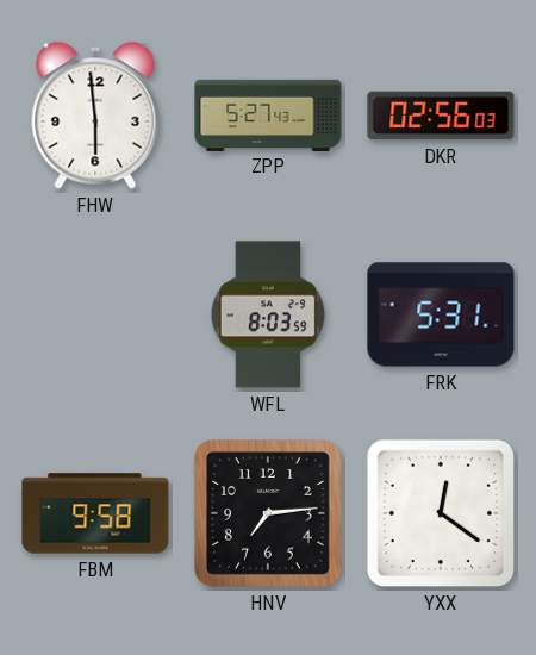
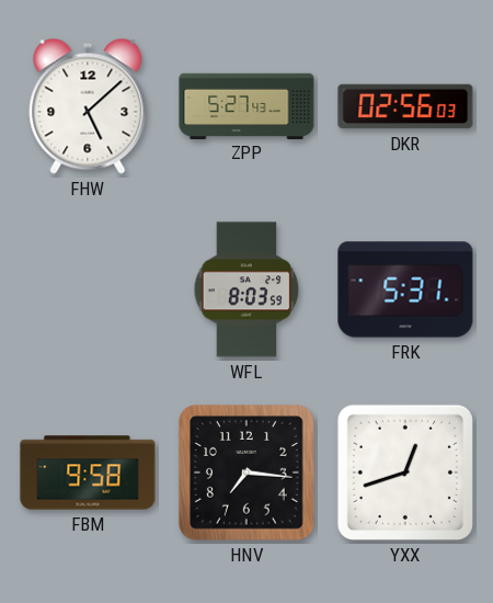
FHW: 5:59 -> 5:08
HNV: 7:14 -> 7:16
YXX: 12:21 -> 12:42
